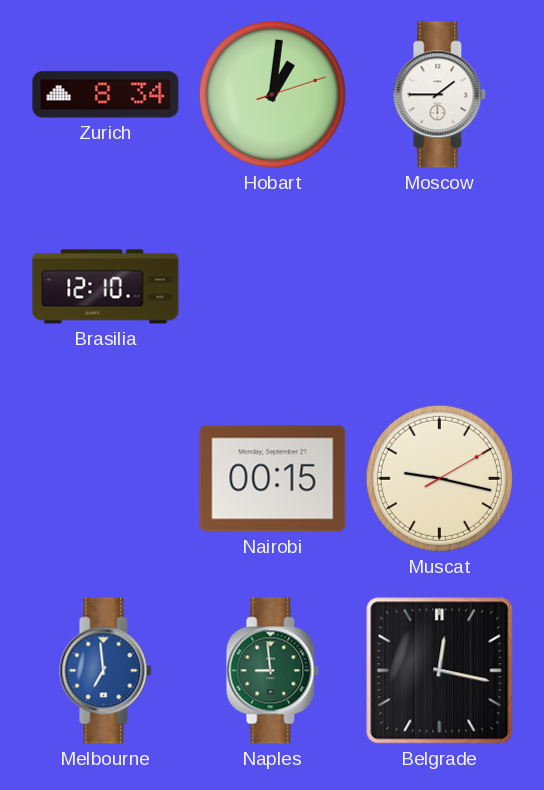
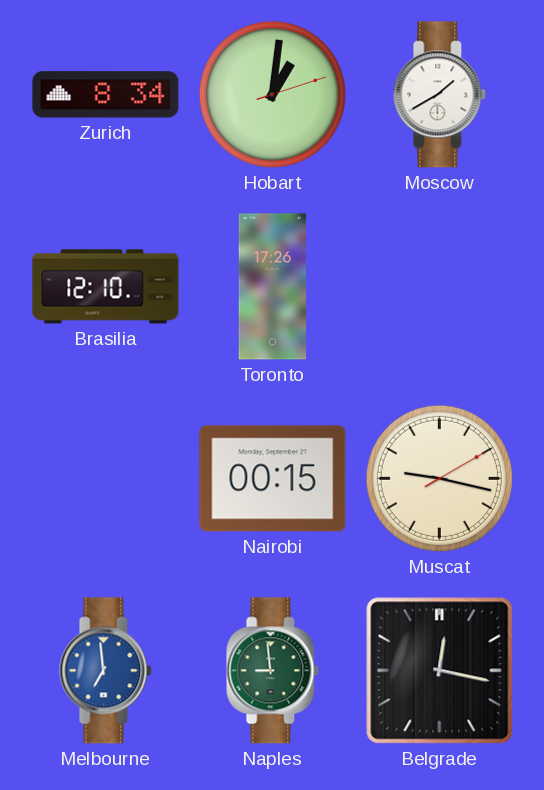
Moscow: 1:45 -> 1:40
Toronto: none -> 17:26
